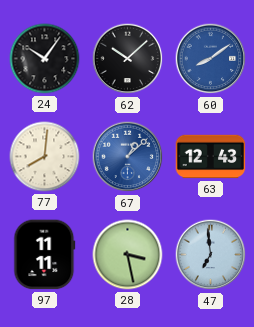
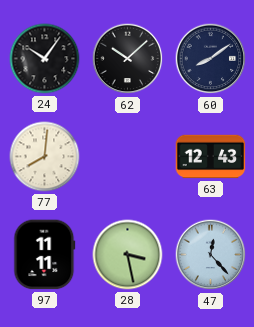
60 dial: blue -> navy
67: 1:08 -> none
47: 6:59 -> 12:23
